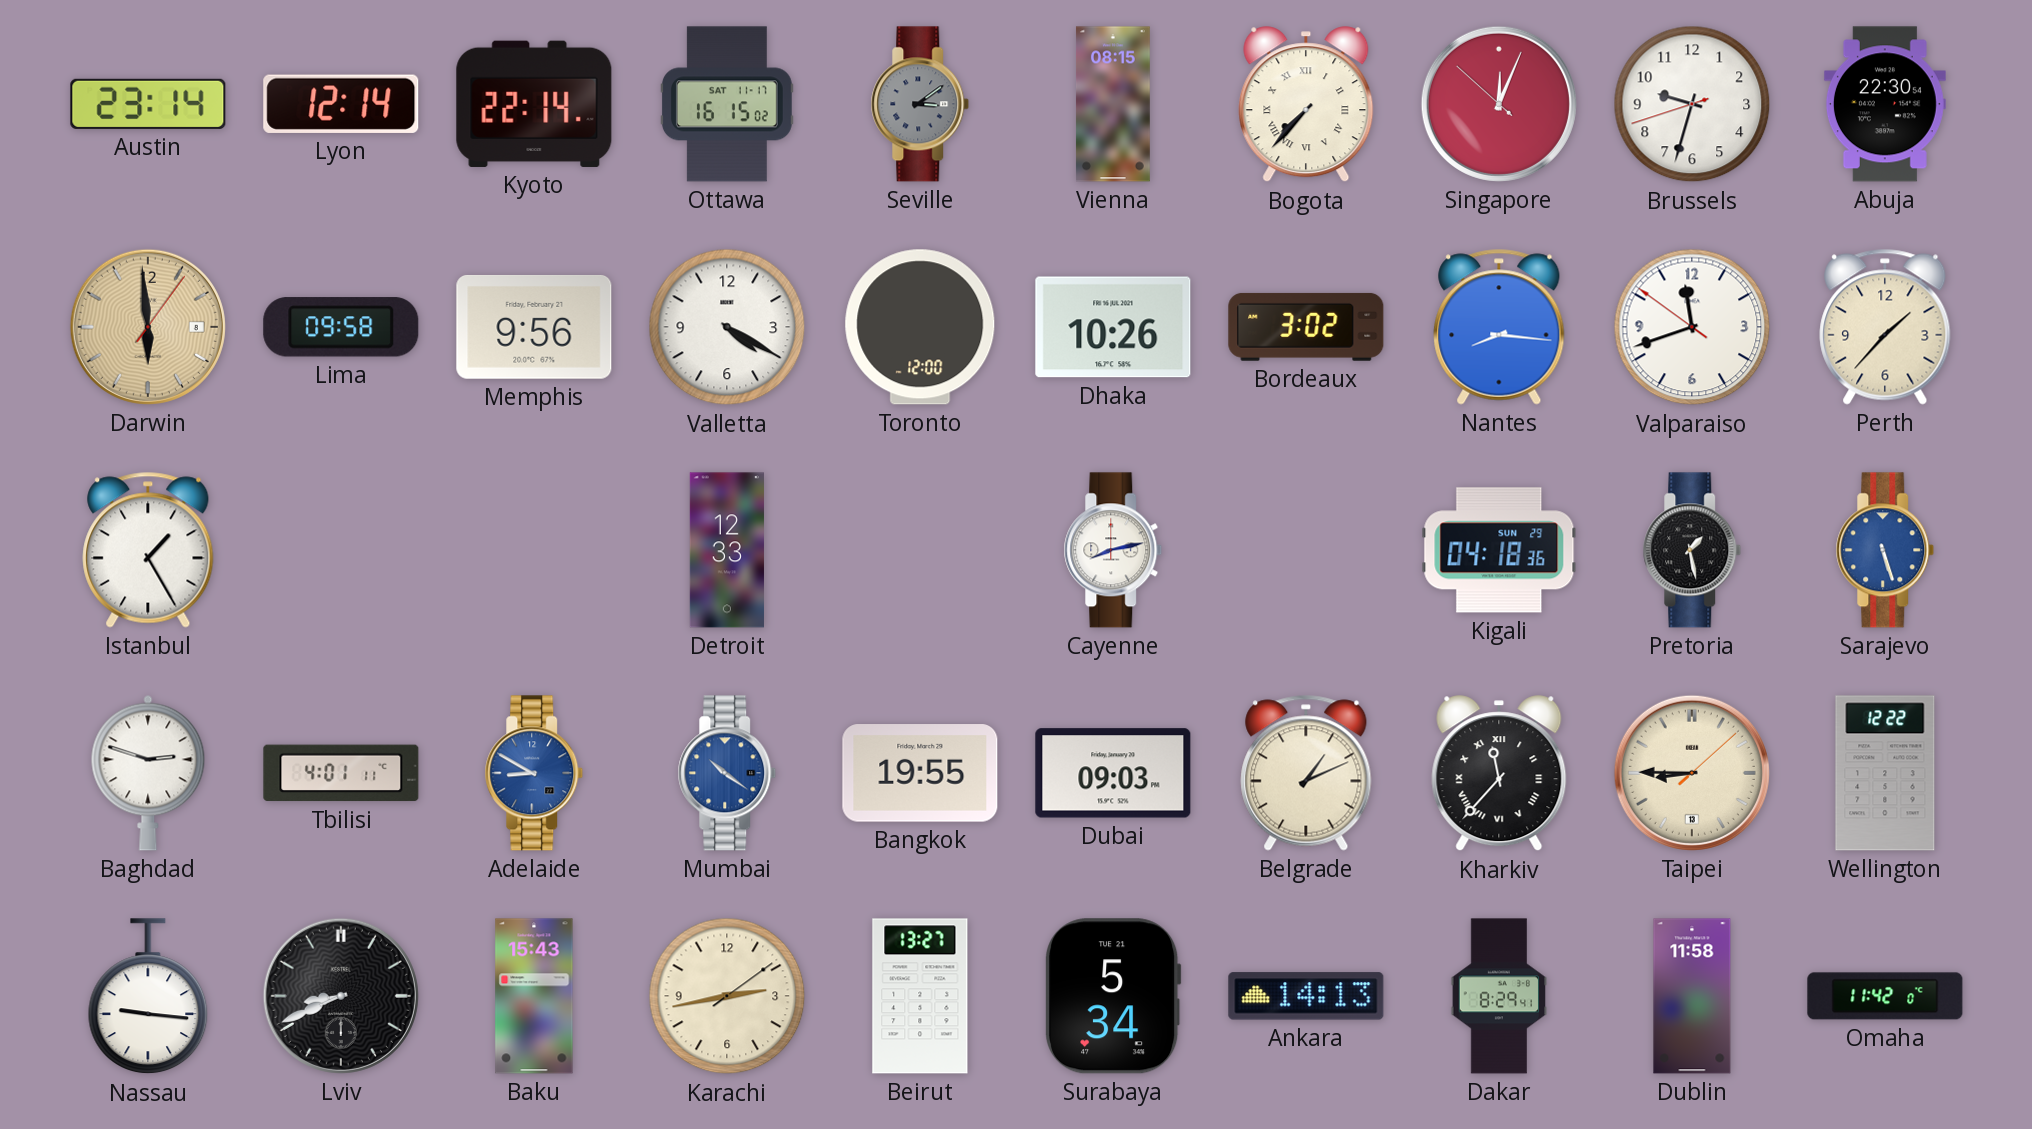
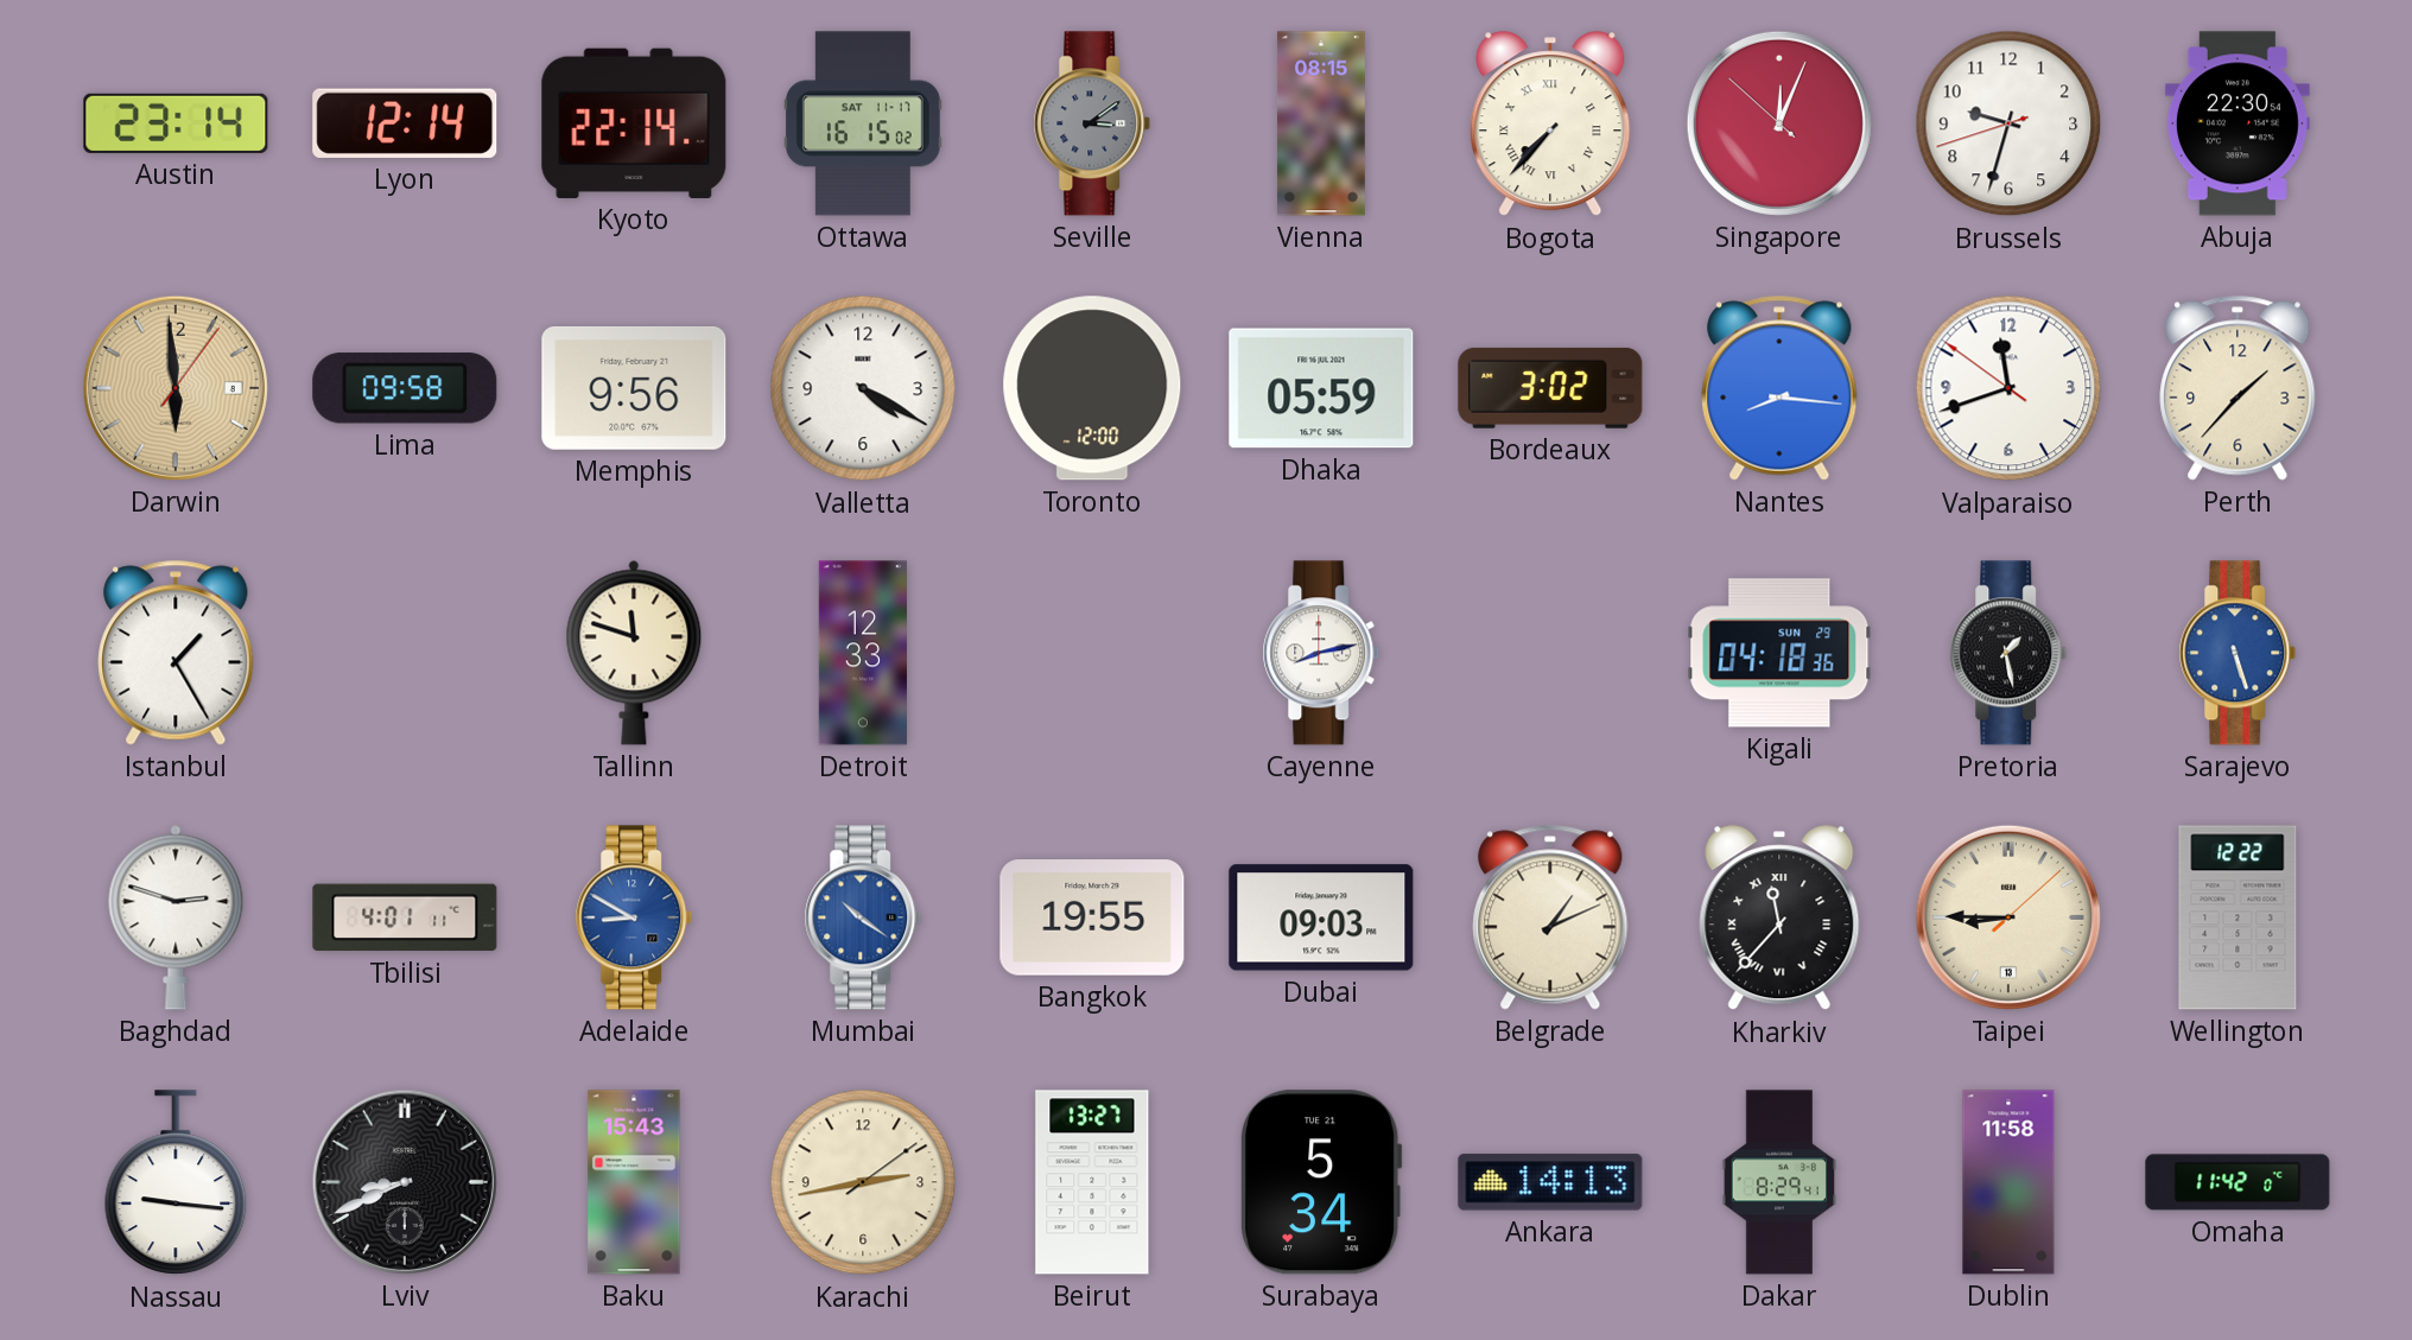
Dhaka: 10:26 -> 05:59
Tallinn: none -> 11:48
